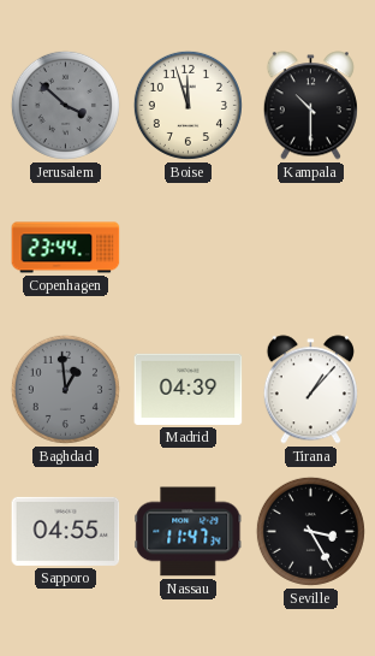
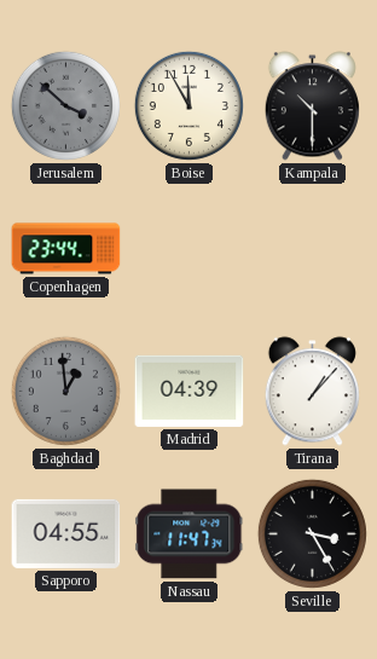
Boise: 11:57 -> 11:55
